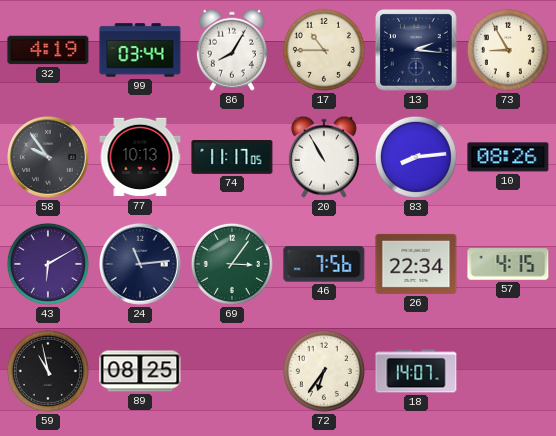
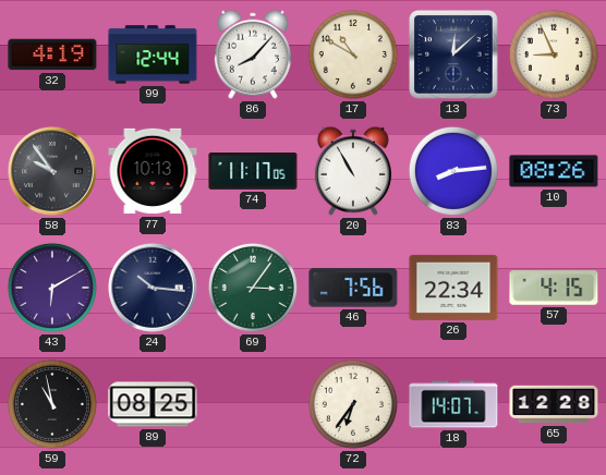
99: 03:44 -> 12:44
86: 8:05 -> 8:07
17: 10:45 -> 10:50
13: 2:16 -> 12:08
73: 8:55 -> 8:56
24: 11:14 -> 10:16
65: none -> 12:28
